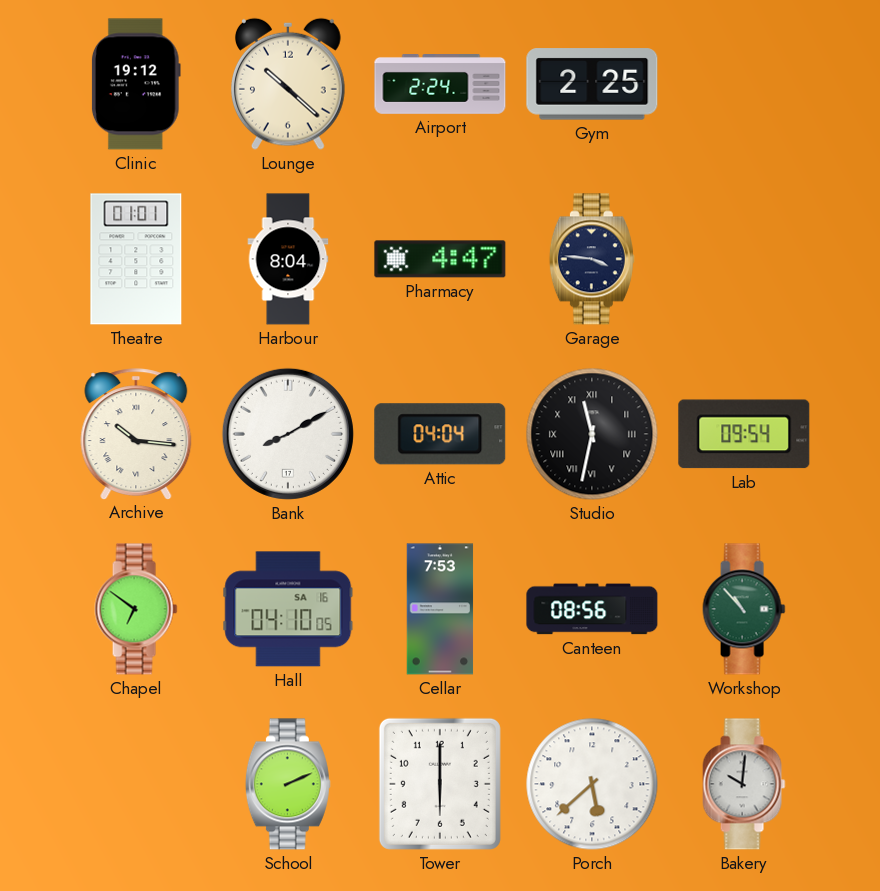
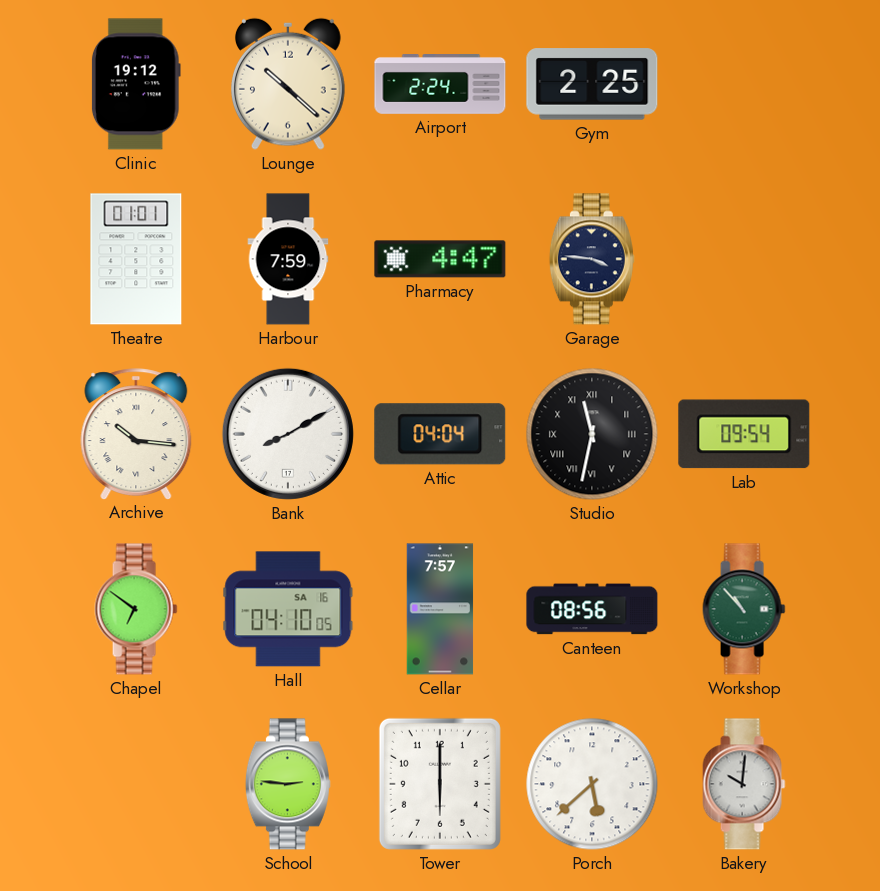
Harbour: 8:04 -> 7:59
Cellar: 7:53 -> 7:57
School: 2:11 -> 2:46
